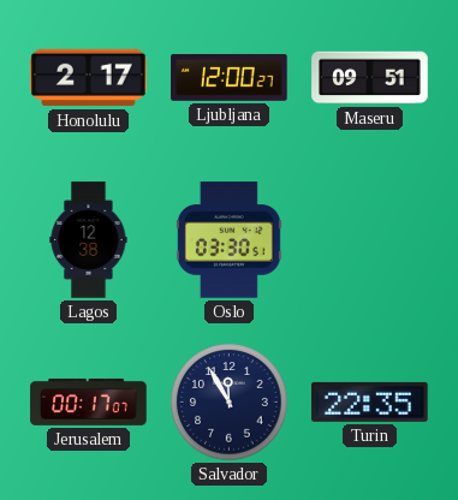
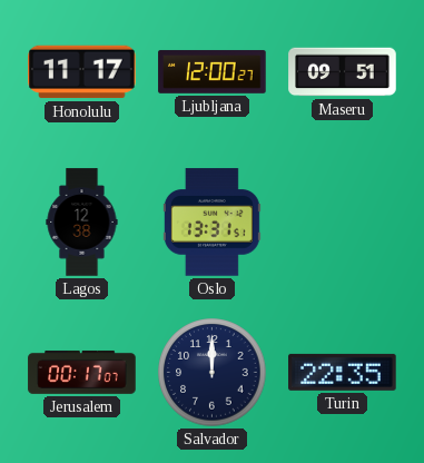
Honolulu: 2:17 -> 11:17
Oslo: 03:30 -> 13:31
Salvador: 11:55 -> 12:00
